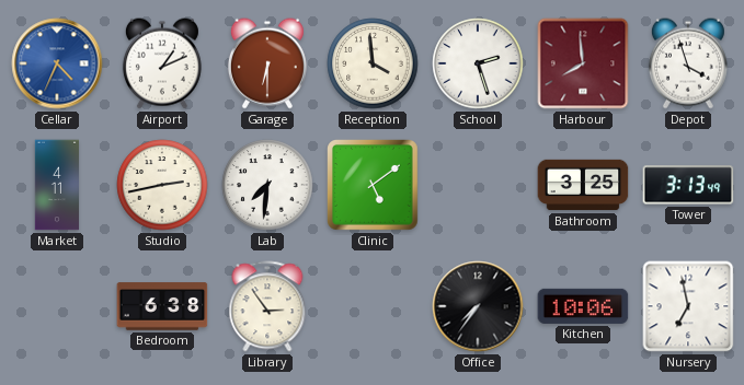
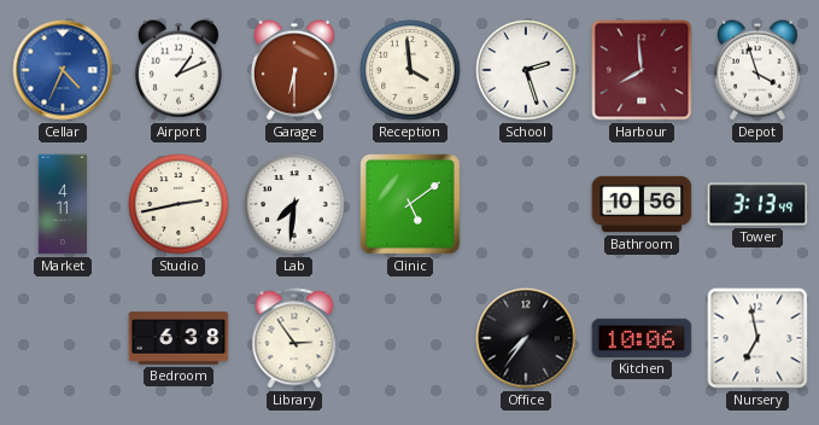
Bathroom: 3:25 -> 10:56
